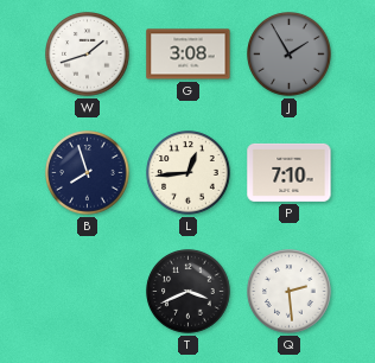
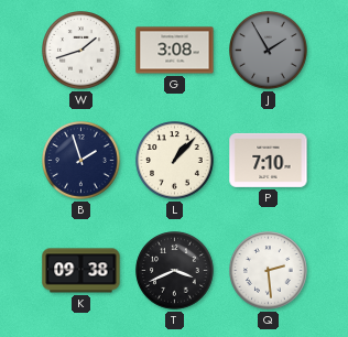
B: 7:57 -> 1:57
L: 12:44 -> 1:07
K: none -> 09:38
